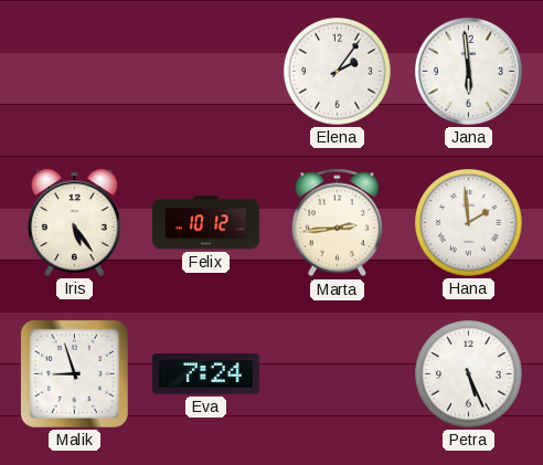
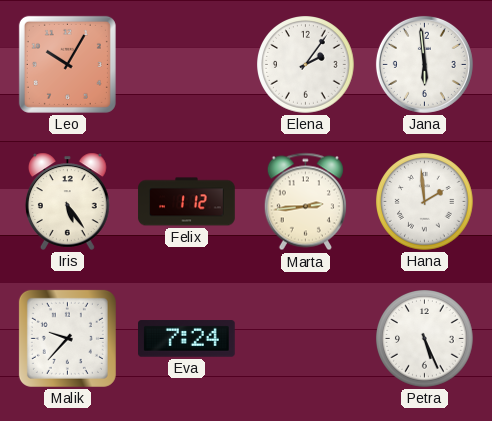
Leo: none -> 10:05
Felix: 10:12 -> 1:12
Malik: 8:57 -> 9:37
